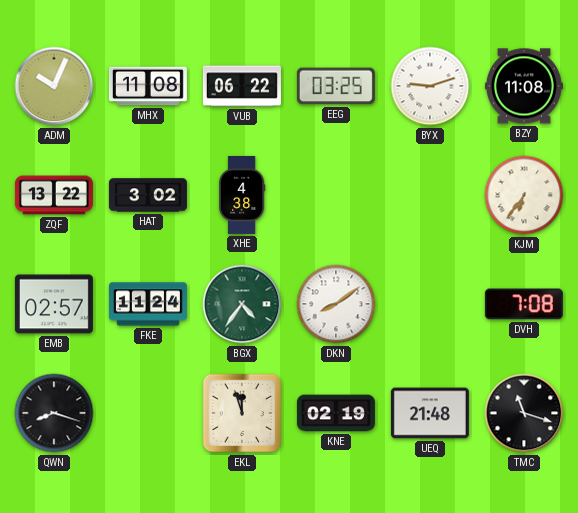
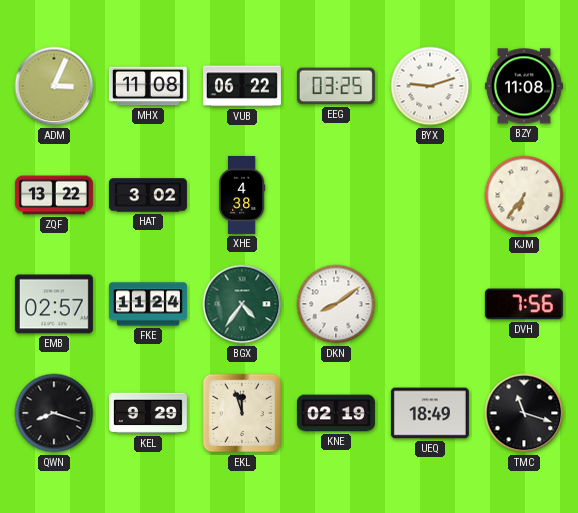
ADM: 10:04 -> 3:04
DVH: 7:08 -> 7:56
KEL: none -> 9:29
UEQ: 21:48 -> 18:49
